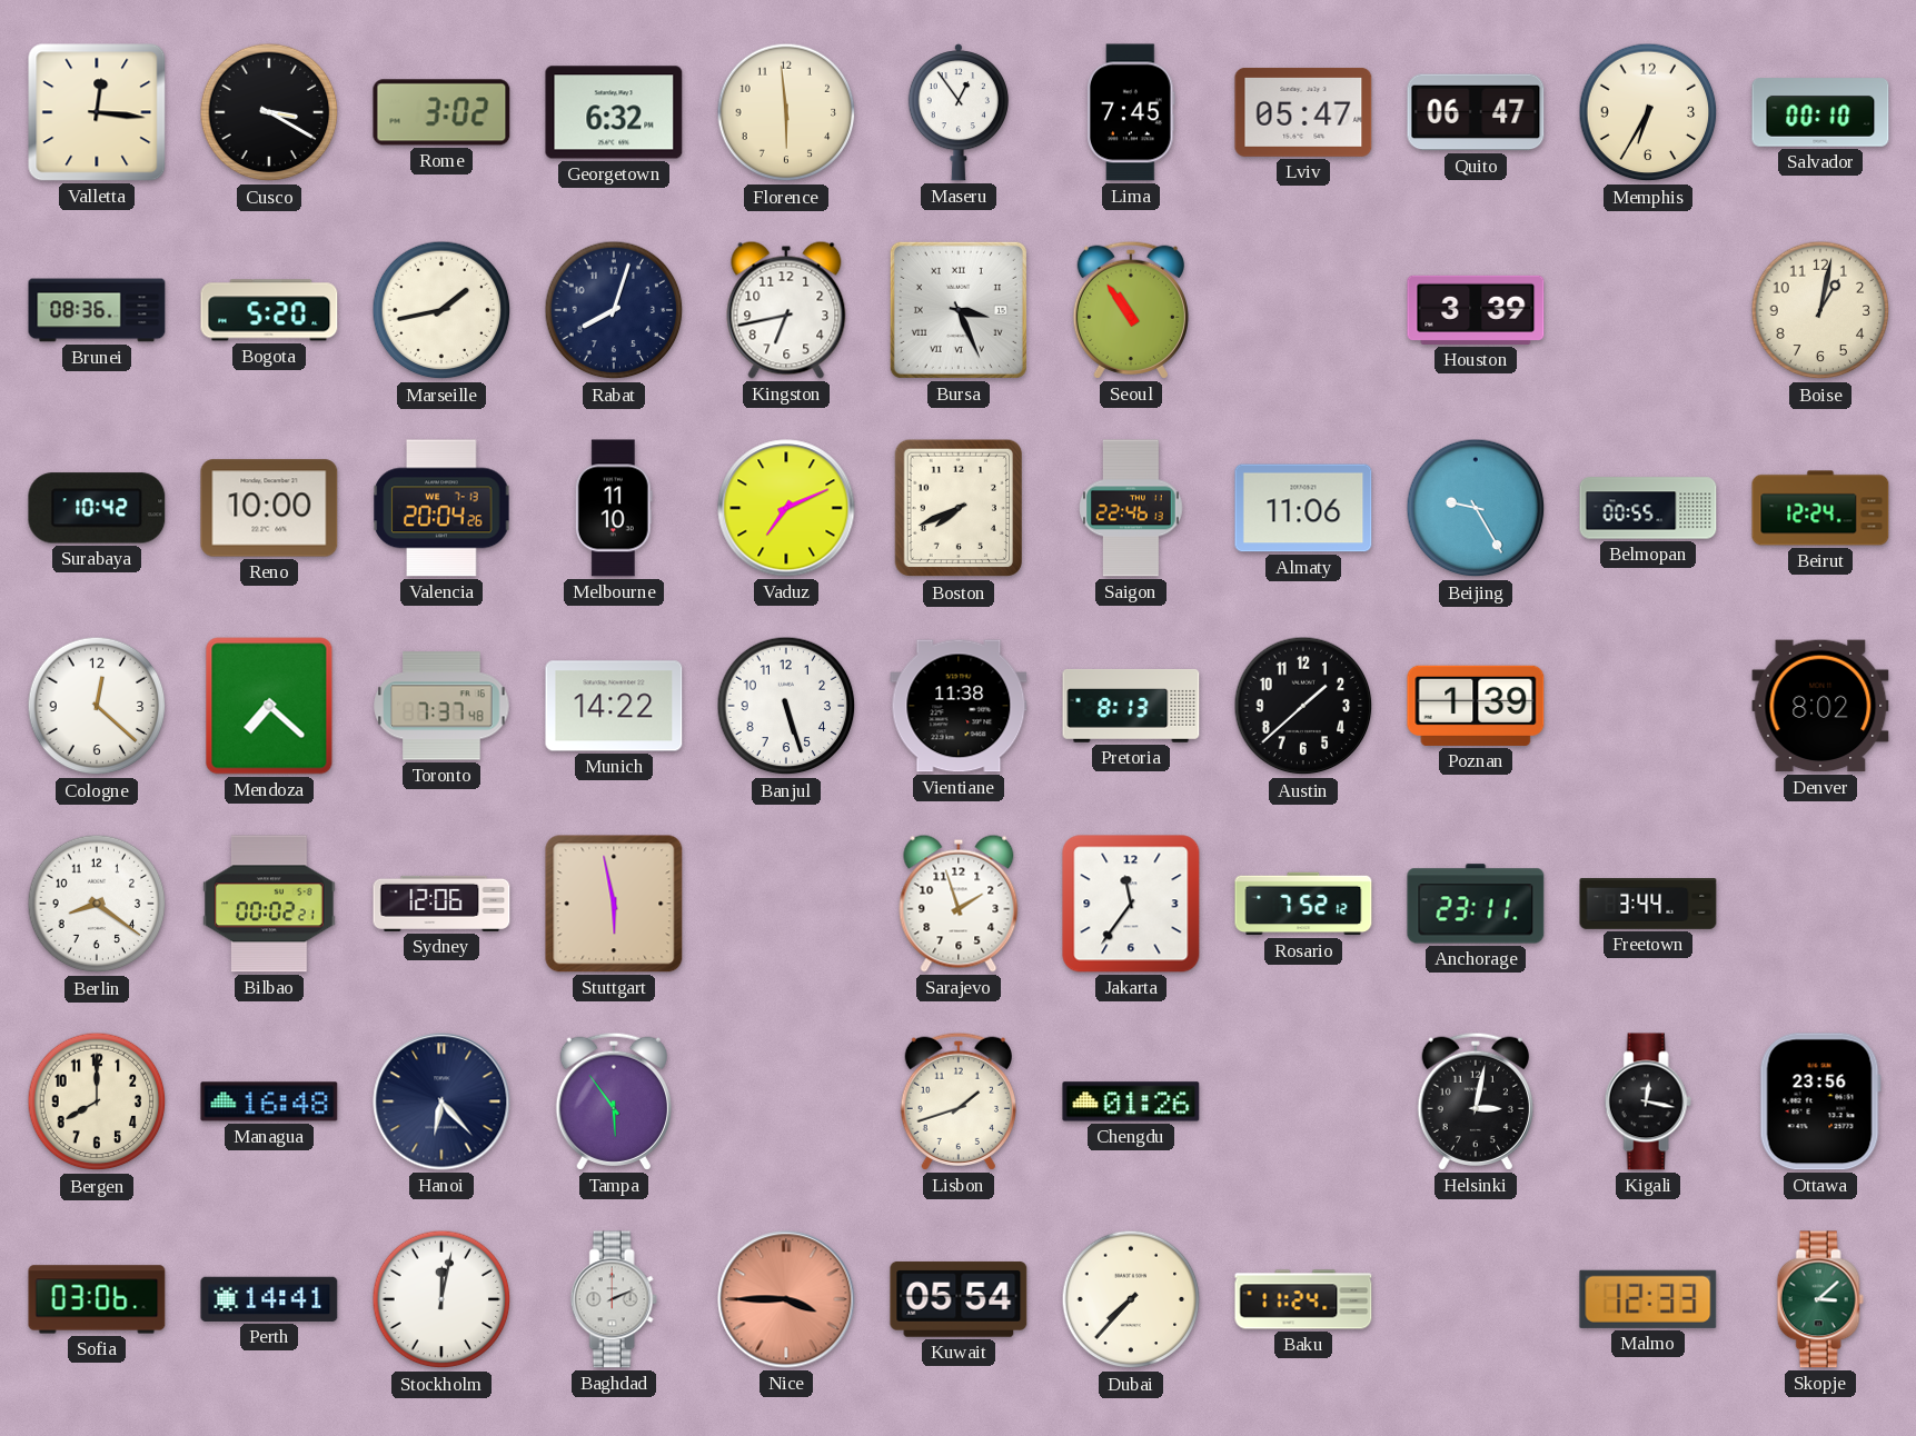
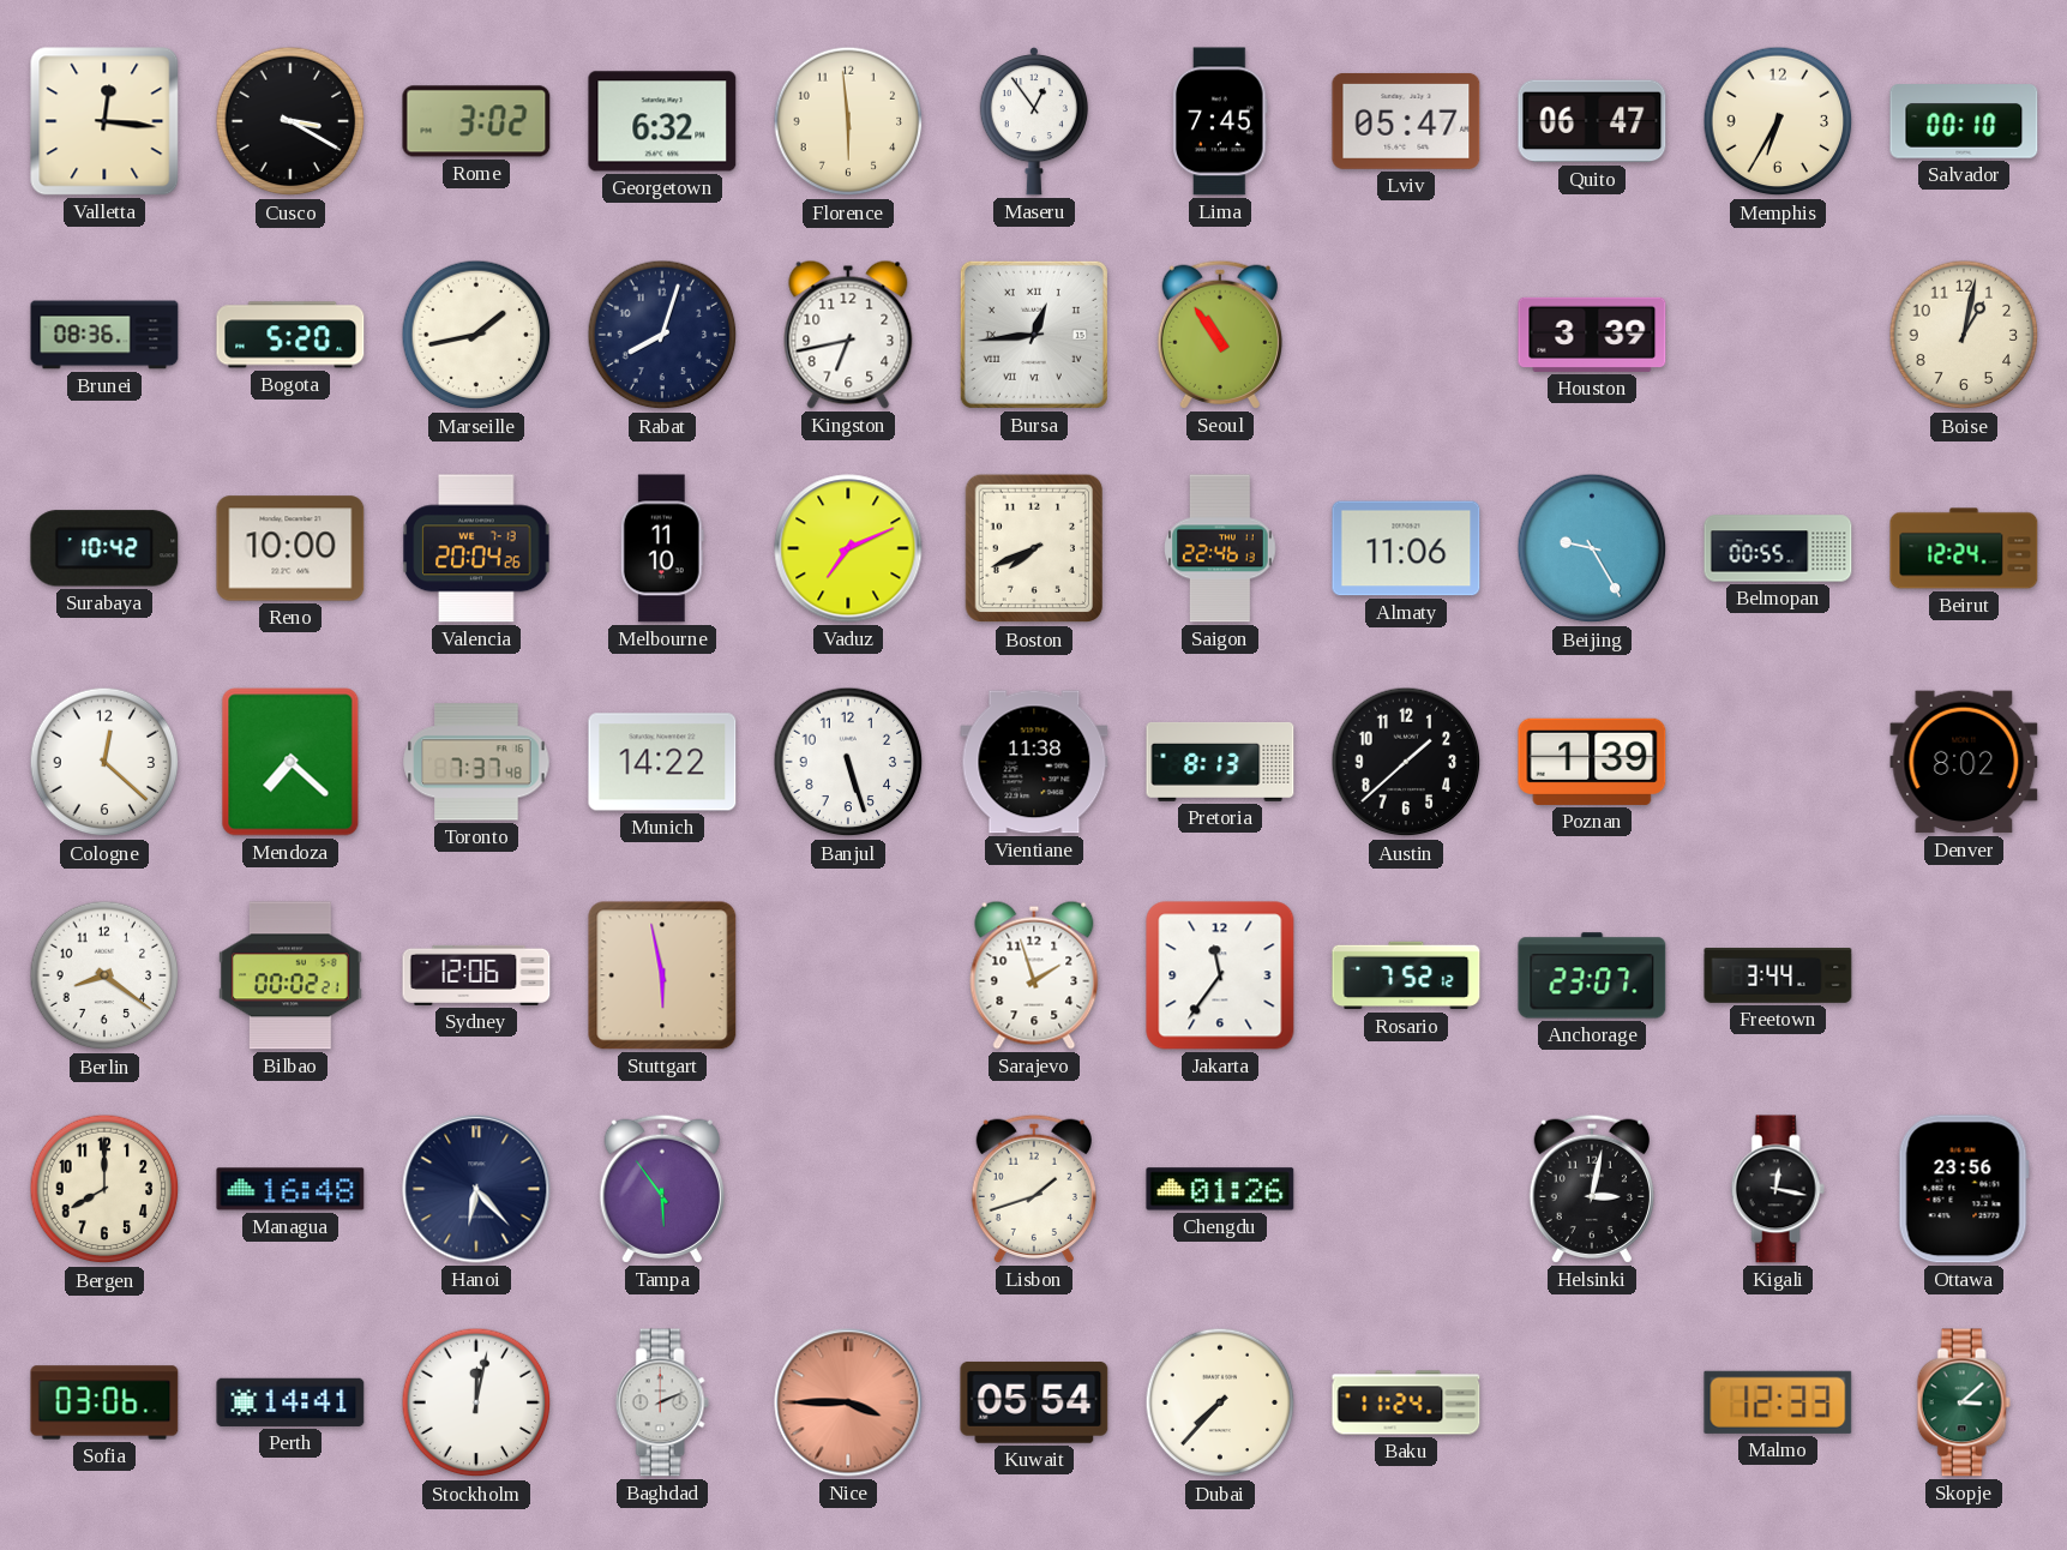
Bursa: 3:26 -> 12:44
Anchorage: 23:11 -> 23:07
